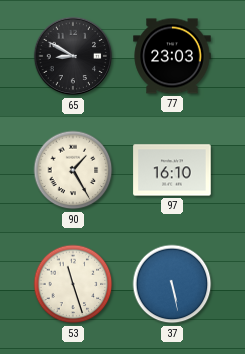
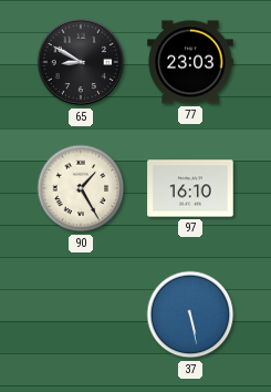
53: 11:27 -> none
